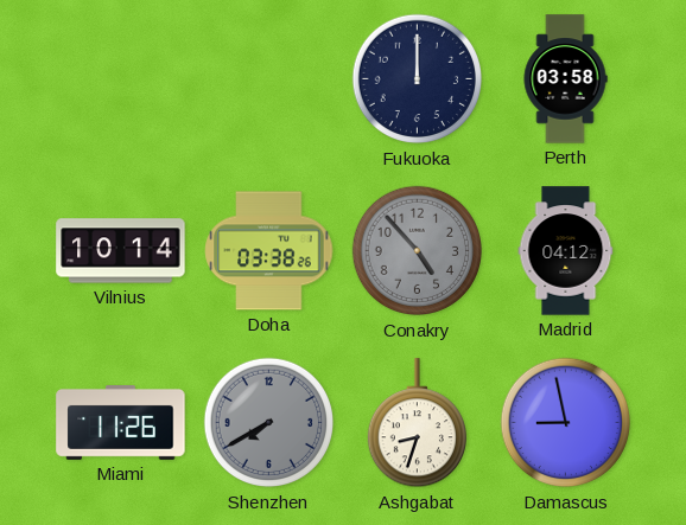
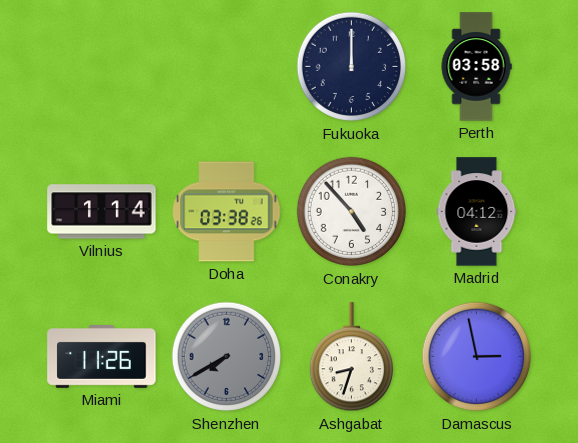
Vilnius: 10:14 -> 1:14
Conakry dial: grey -> white
Damascus: 8:58 -> 2:58
